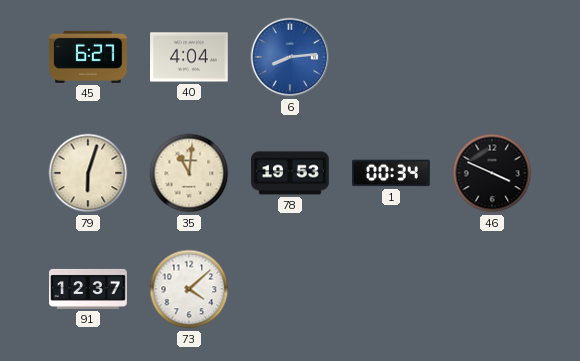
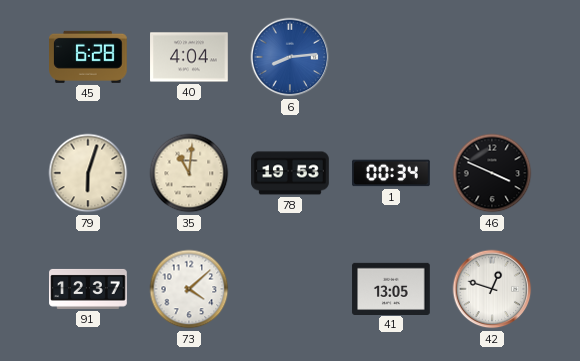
45: 6:27 -> 6:28
41: none -> 13:05
42: none -> 12:48
